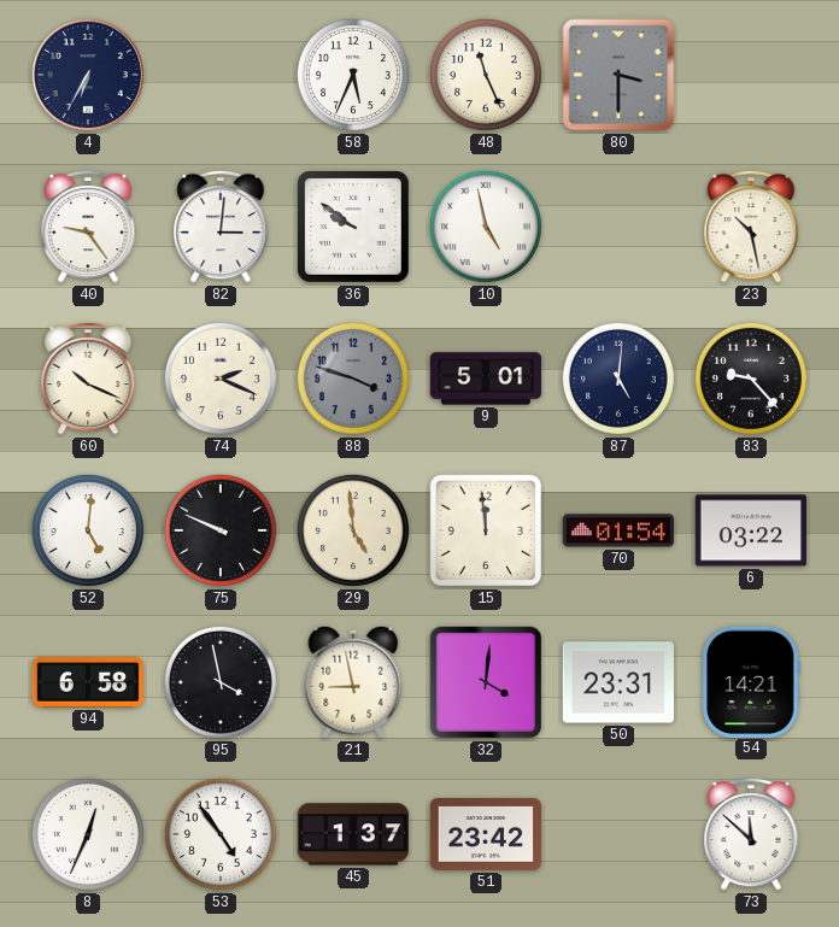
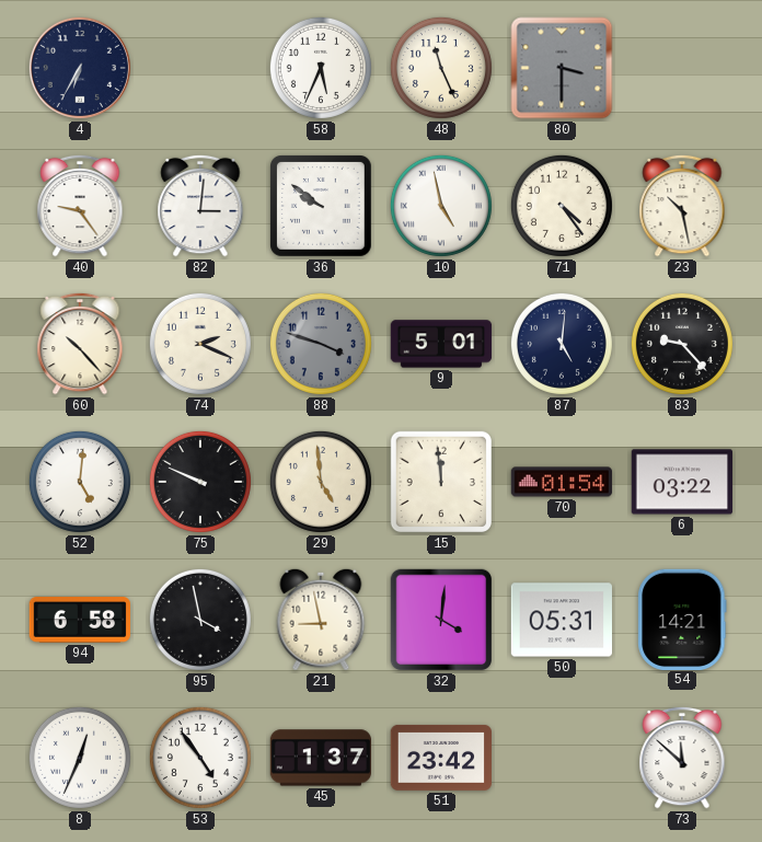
71: none -> 4:24
60: 10:19 -> 10:23
50: 23:31 -> 05:31
